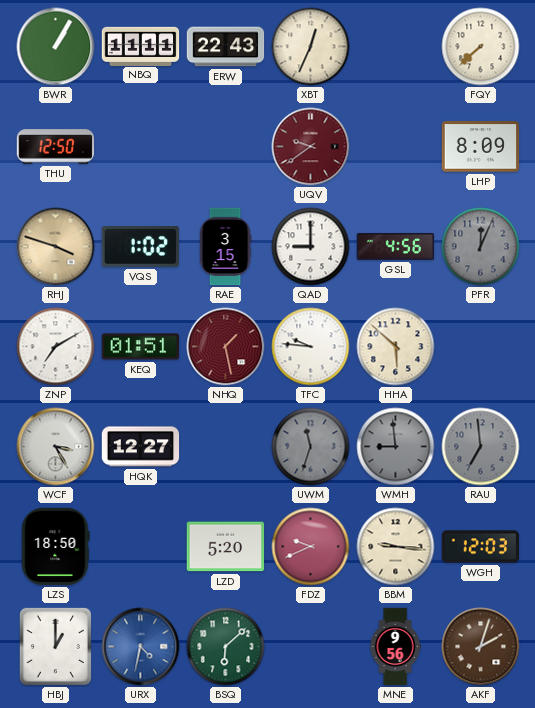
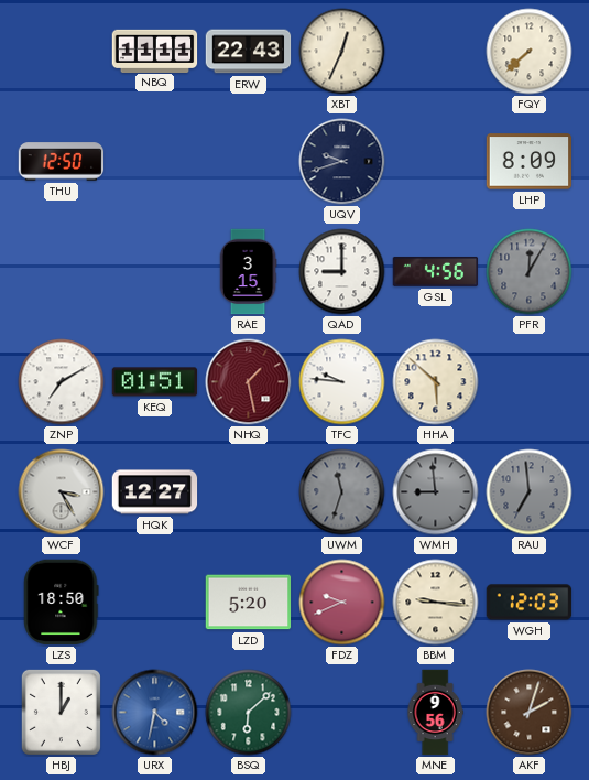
BWR: 1:05 -> none
UQV: 9:39 -> 9:42
UQV dial: burgundy -> navy
RHJ: 3:48 -> none
VQS: 1:02 -> none
PFR: 12:04 -> 12:05
